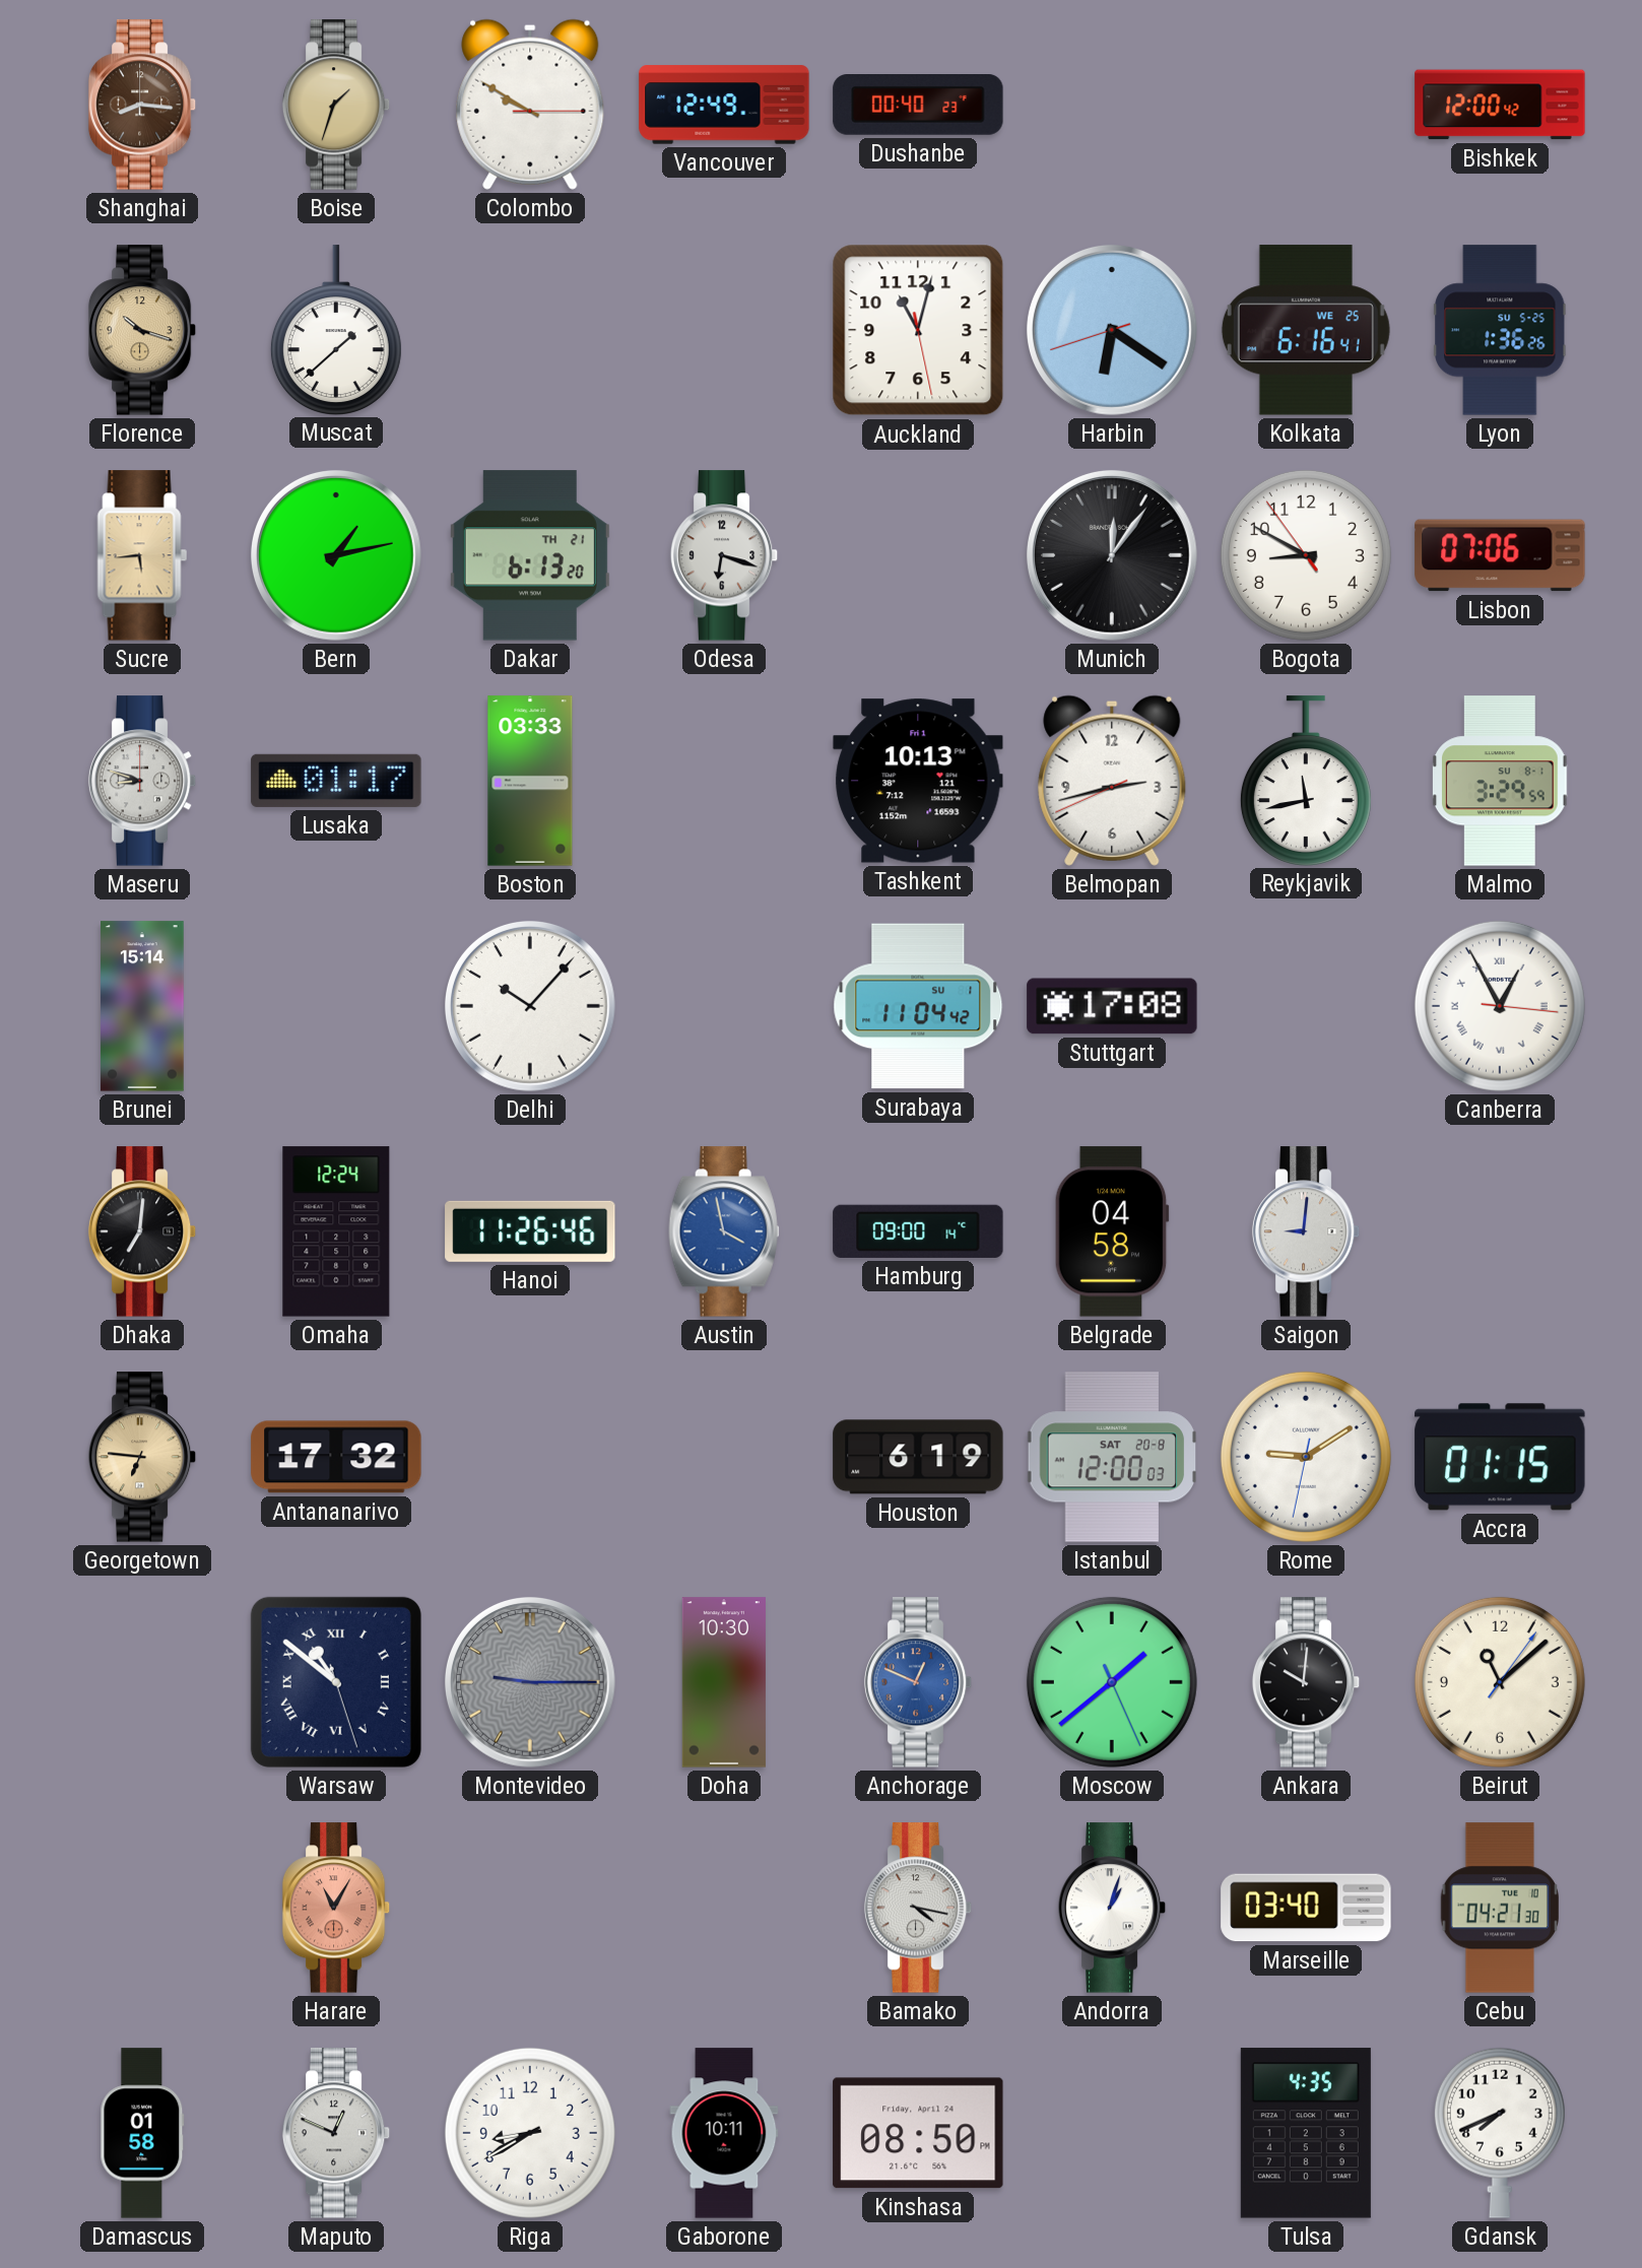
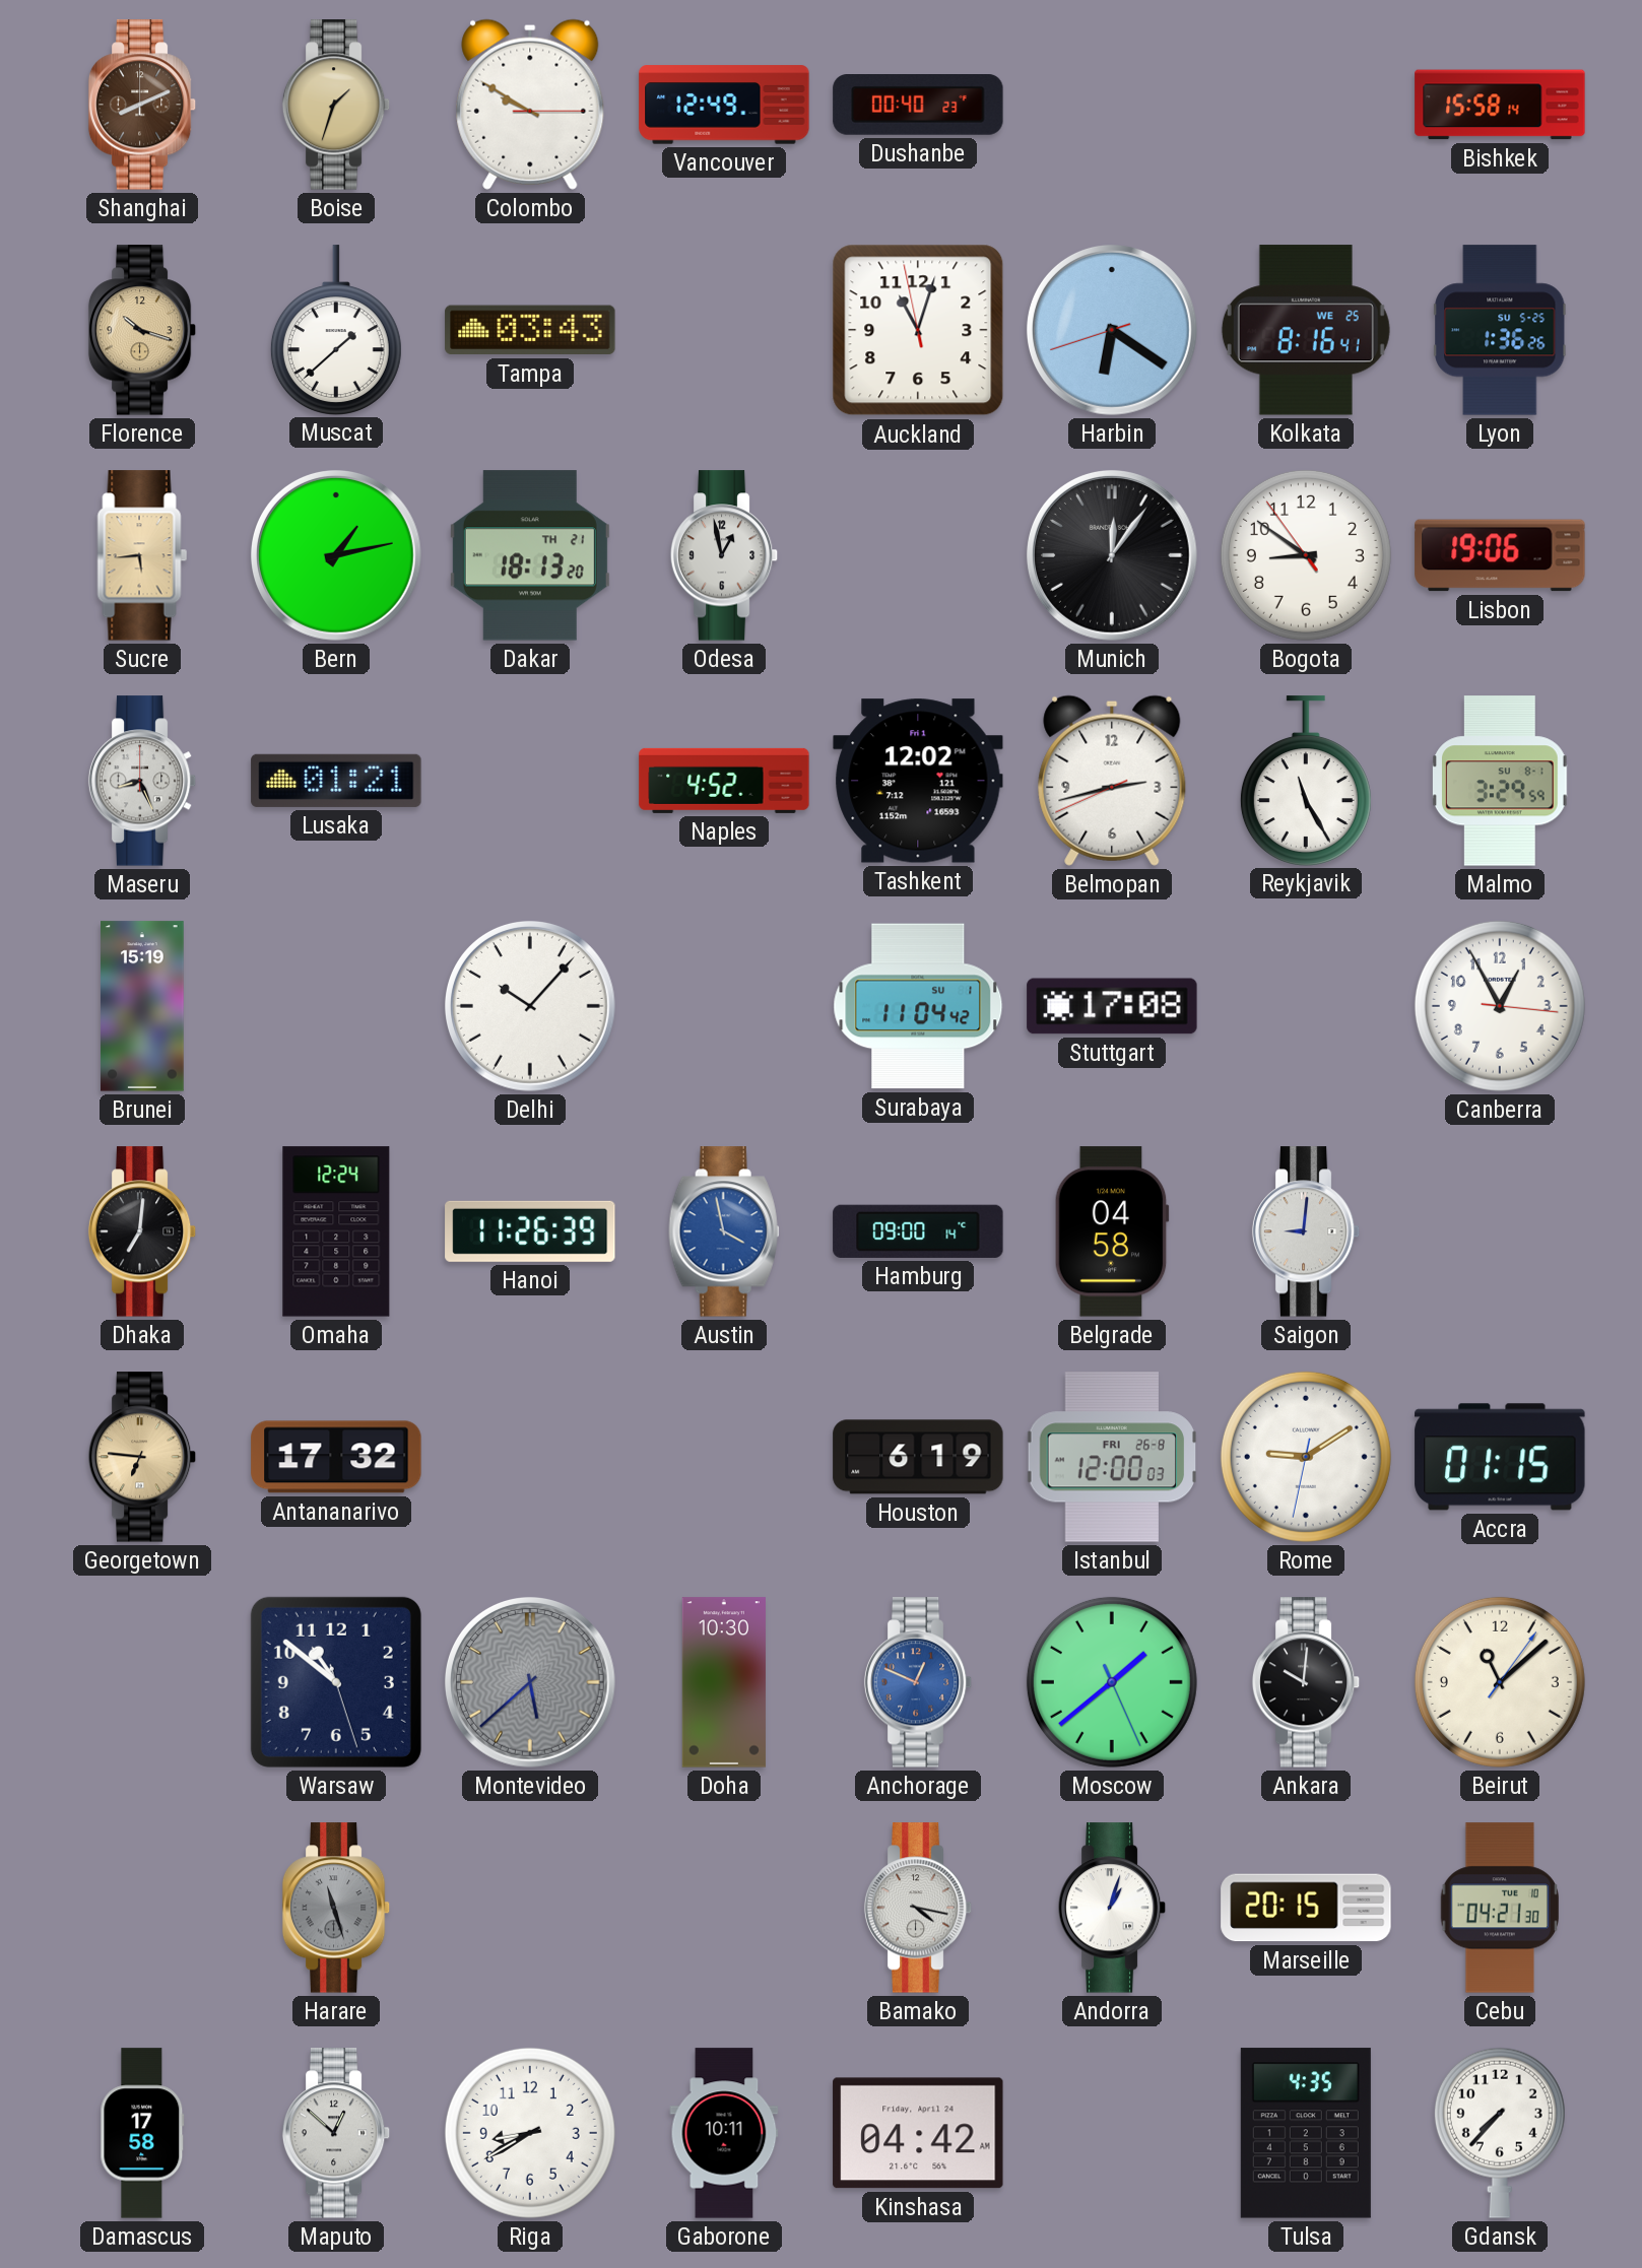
Shanghai: 8:16 -> 8:11
Bishkek: 12:00 -> 15:58
Tampa: none -> 03:43
Auckland: 11:02:28 -> 11:02:58
Kolkata: 6:16 -> 8:16
Dakar: 6:13 -> 18:13
Odesa: 6:18 -> 12:58
Bogota: 8:49 -> 8:50
Lisbon: 07:06 -> 19:06
Maseru: 8:48 -> 8:26
Lusaka: 01:17 -> 01:21
Boston: 03:33 -> none
Naples: none -> 4:52
Tashkent: 10:13 -> 12:02
Reykjavik: 11:43 -> 11:25
Brunei: 15:14 -> 15:19
Canberra numerals: Roman -> Arabic
Hanoi: 11:26:46 -> 11:26:39
Istanbul date: SAT 20-8 -> FRI 26-8
Warsaw numerals: Roman -> Arabic
Montevideo: 9:15 -> 5:38
Harare: 11:05 -> 11:27
Harare dial: salmon -> grey
Marseille: 03:40 -> 20:15
Damascus: 01:58 -> 17:58
Maputo: 12:49 -> 12:52
Kinshasa: 08:50 -> 04:42
Gdansk: 7:41 -> 7:37
